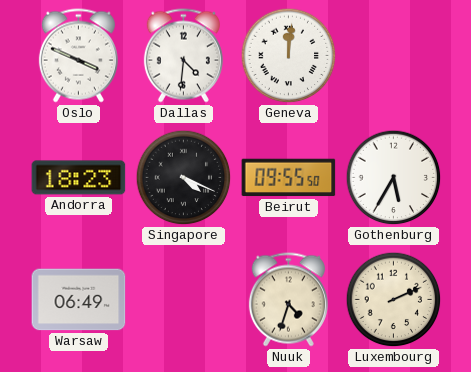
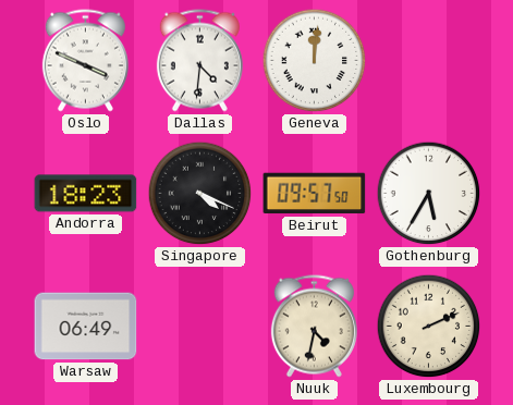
Beirut: 09:55 -> 09:57
Nuuk: 4:33 -> 4:32
